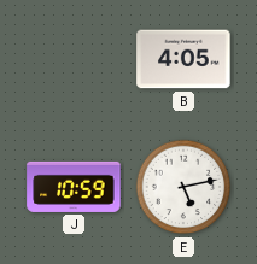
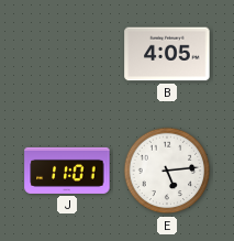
J: 10:59 -> 11:01
E: 5:13 -> 5:14
